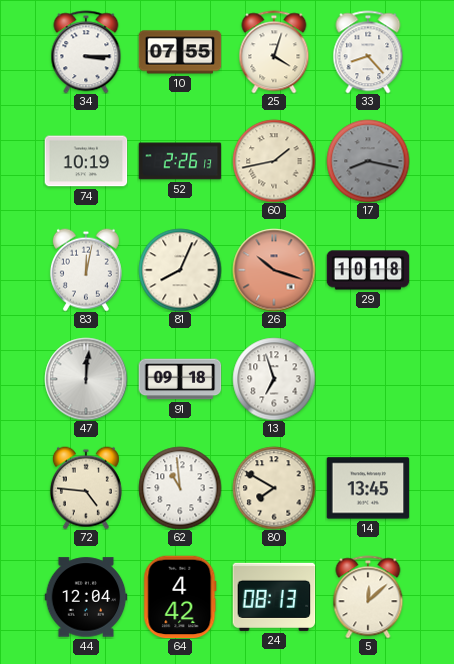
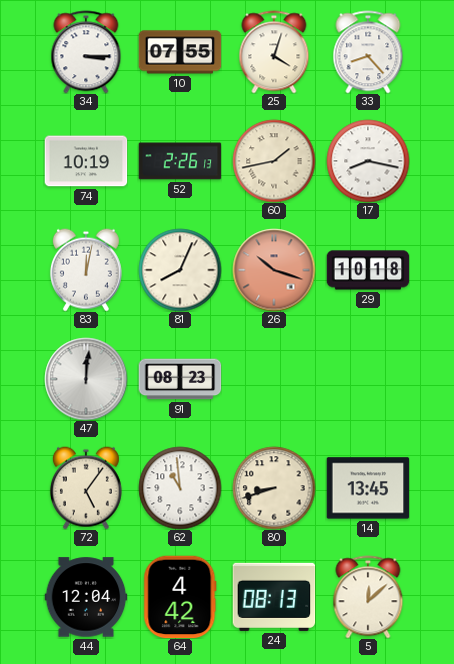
17 dial: grey -> white
91: 09:18 -> 08:23
13: 6:57 -> none
72: 4:46 -> 5:06
80: 7:50 -> 8:42
